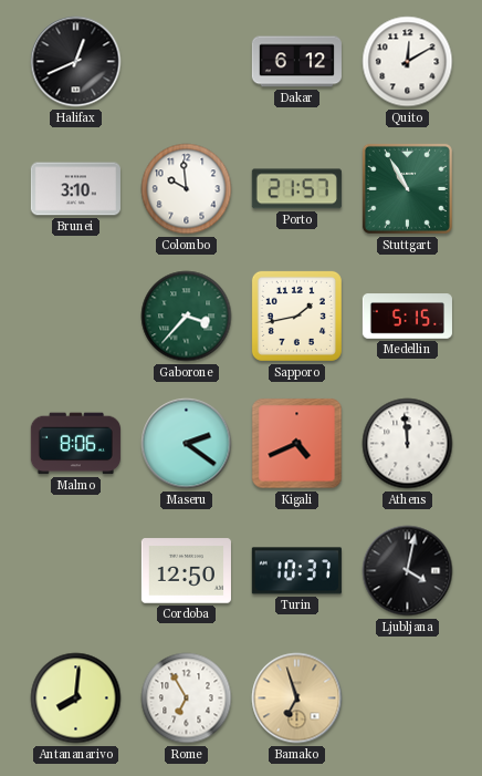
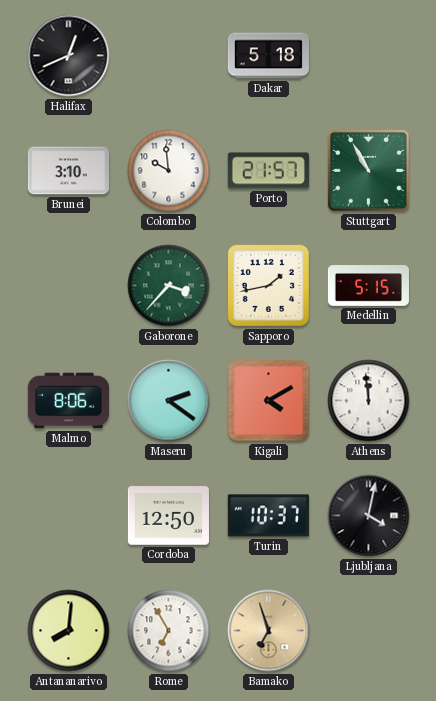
Dakar: 6:12 -> 5:18
Quito: 12:10 -> none
Kigali: 4:41 -> 4:10
